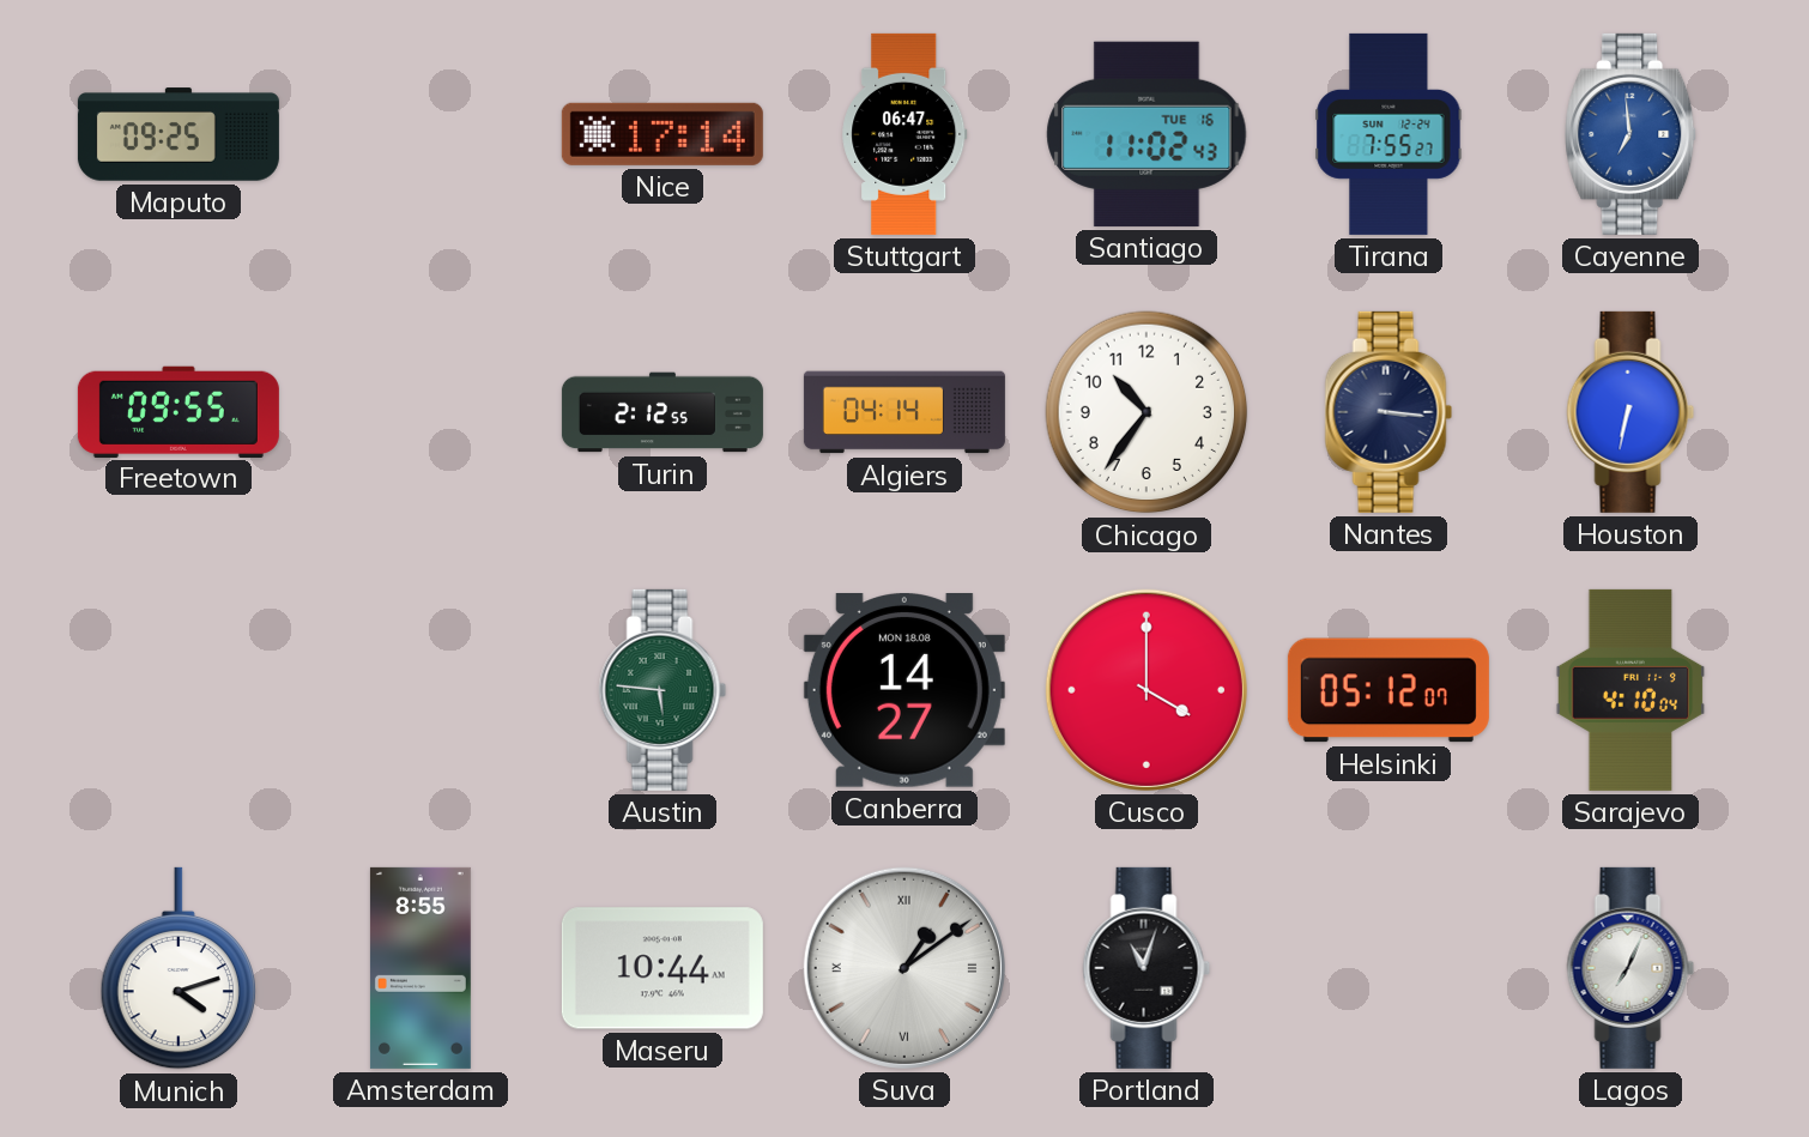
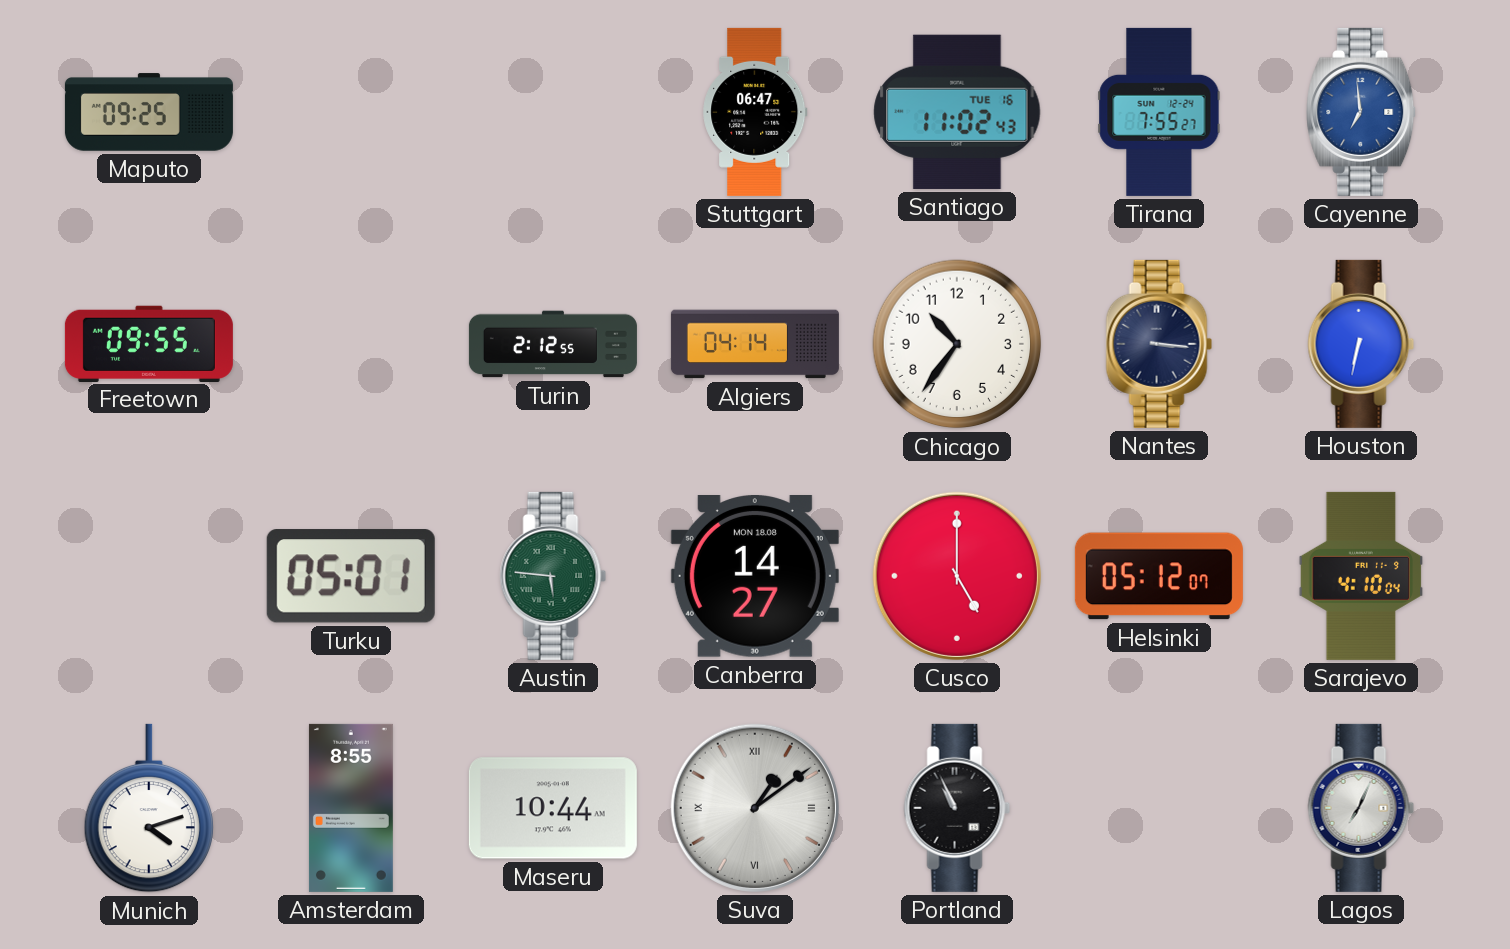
Nice: 17:14 -> none
Turku: none -> 05:01
Cusco: 4:00 -> 5:00
Portland: 11:03 -> 10:56
